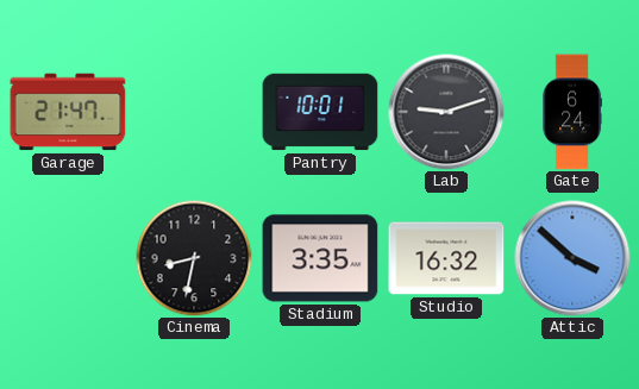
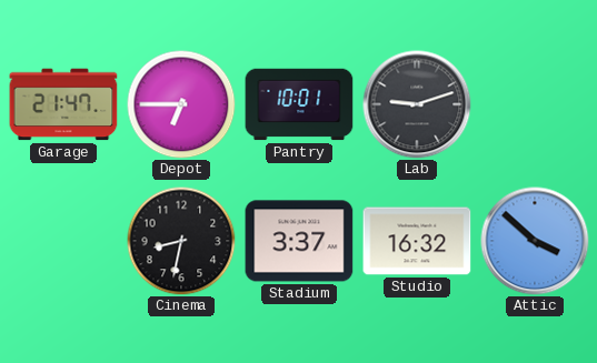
Depot: none -> 6:45
Gate: 6:24 -> none
Stadium: 3:35 -> 3:37
